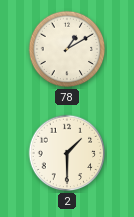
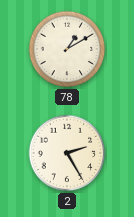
2: 1:30 -> 2:25
